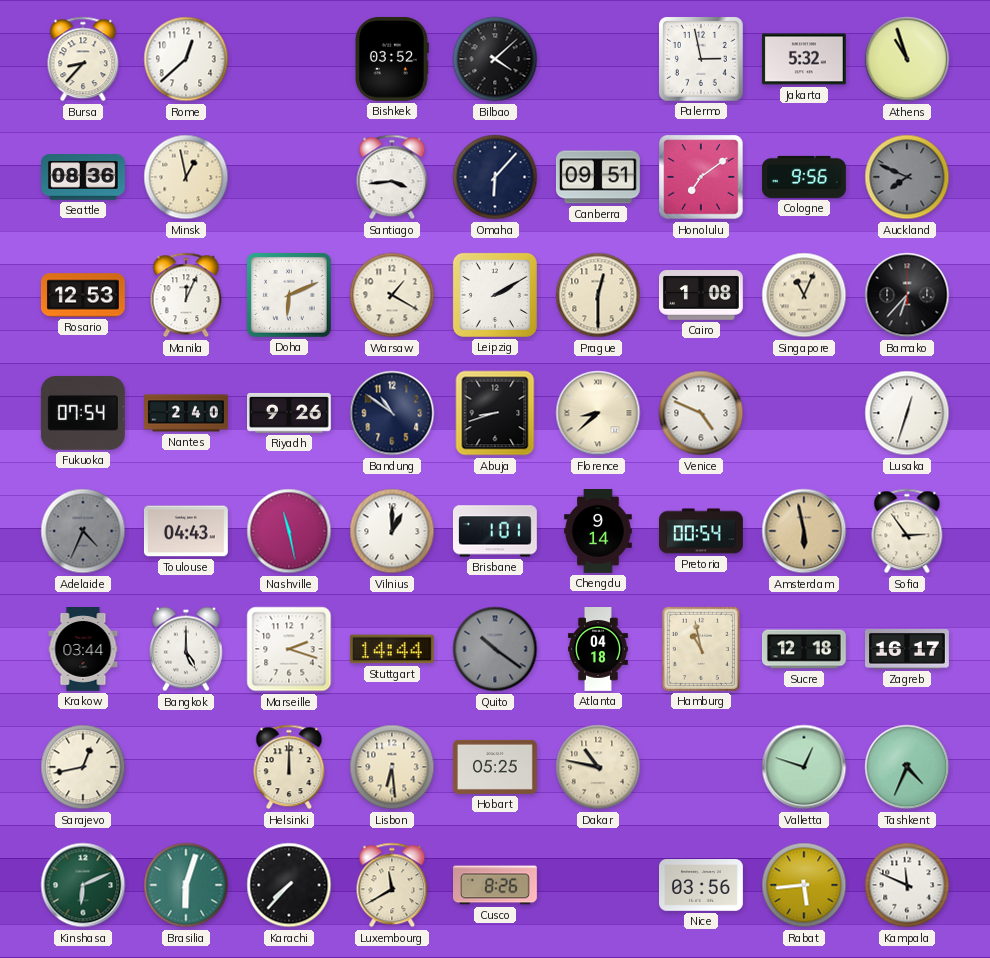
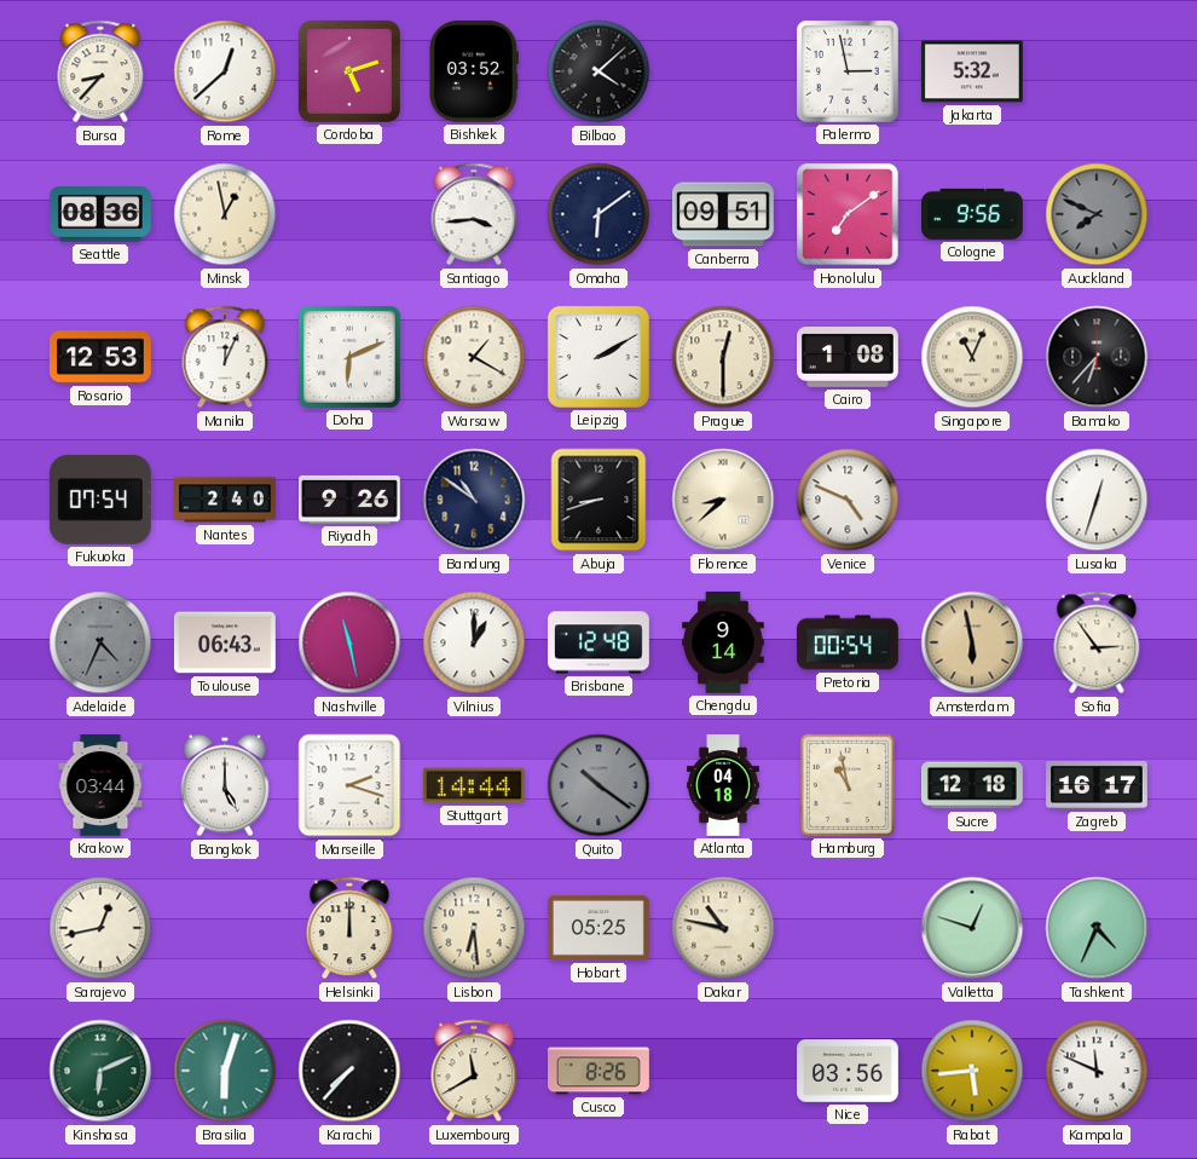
Cordoba: none -> 5:12
Athens: 10:57 -> none
Omaha: 6:07 -> 6:09
Toulouse: 04:43 -> 06:43
Brisbane: 1:01 -> 12:48
